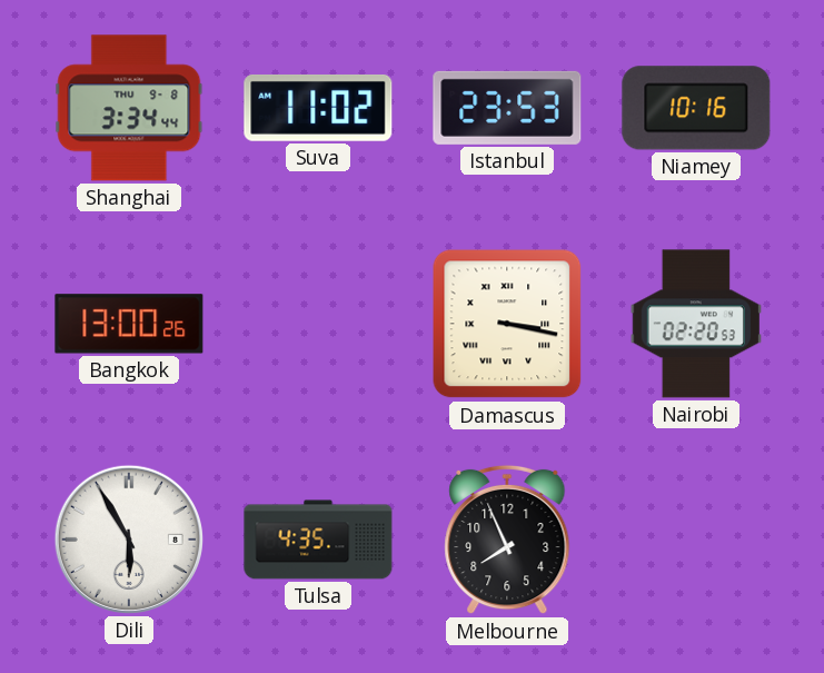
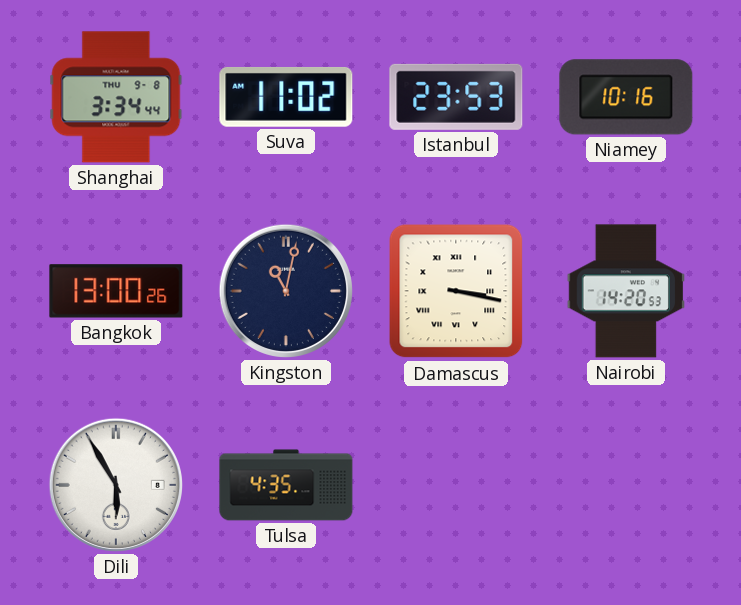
Kingston: none -> 11:02
Nairobi: 02:20 -> 14:20
Melbourne: 7:56 -> none
